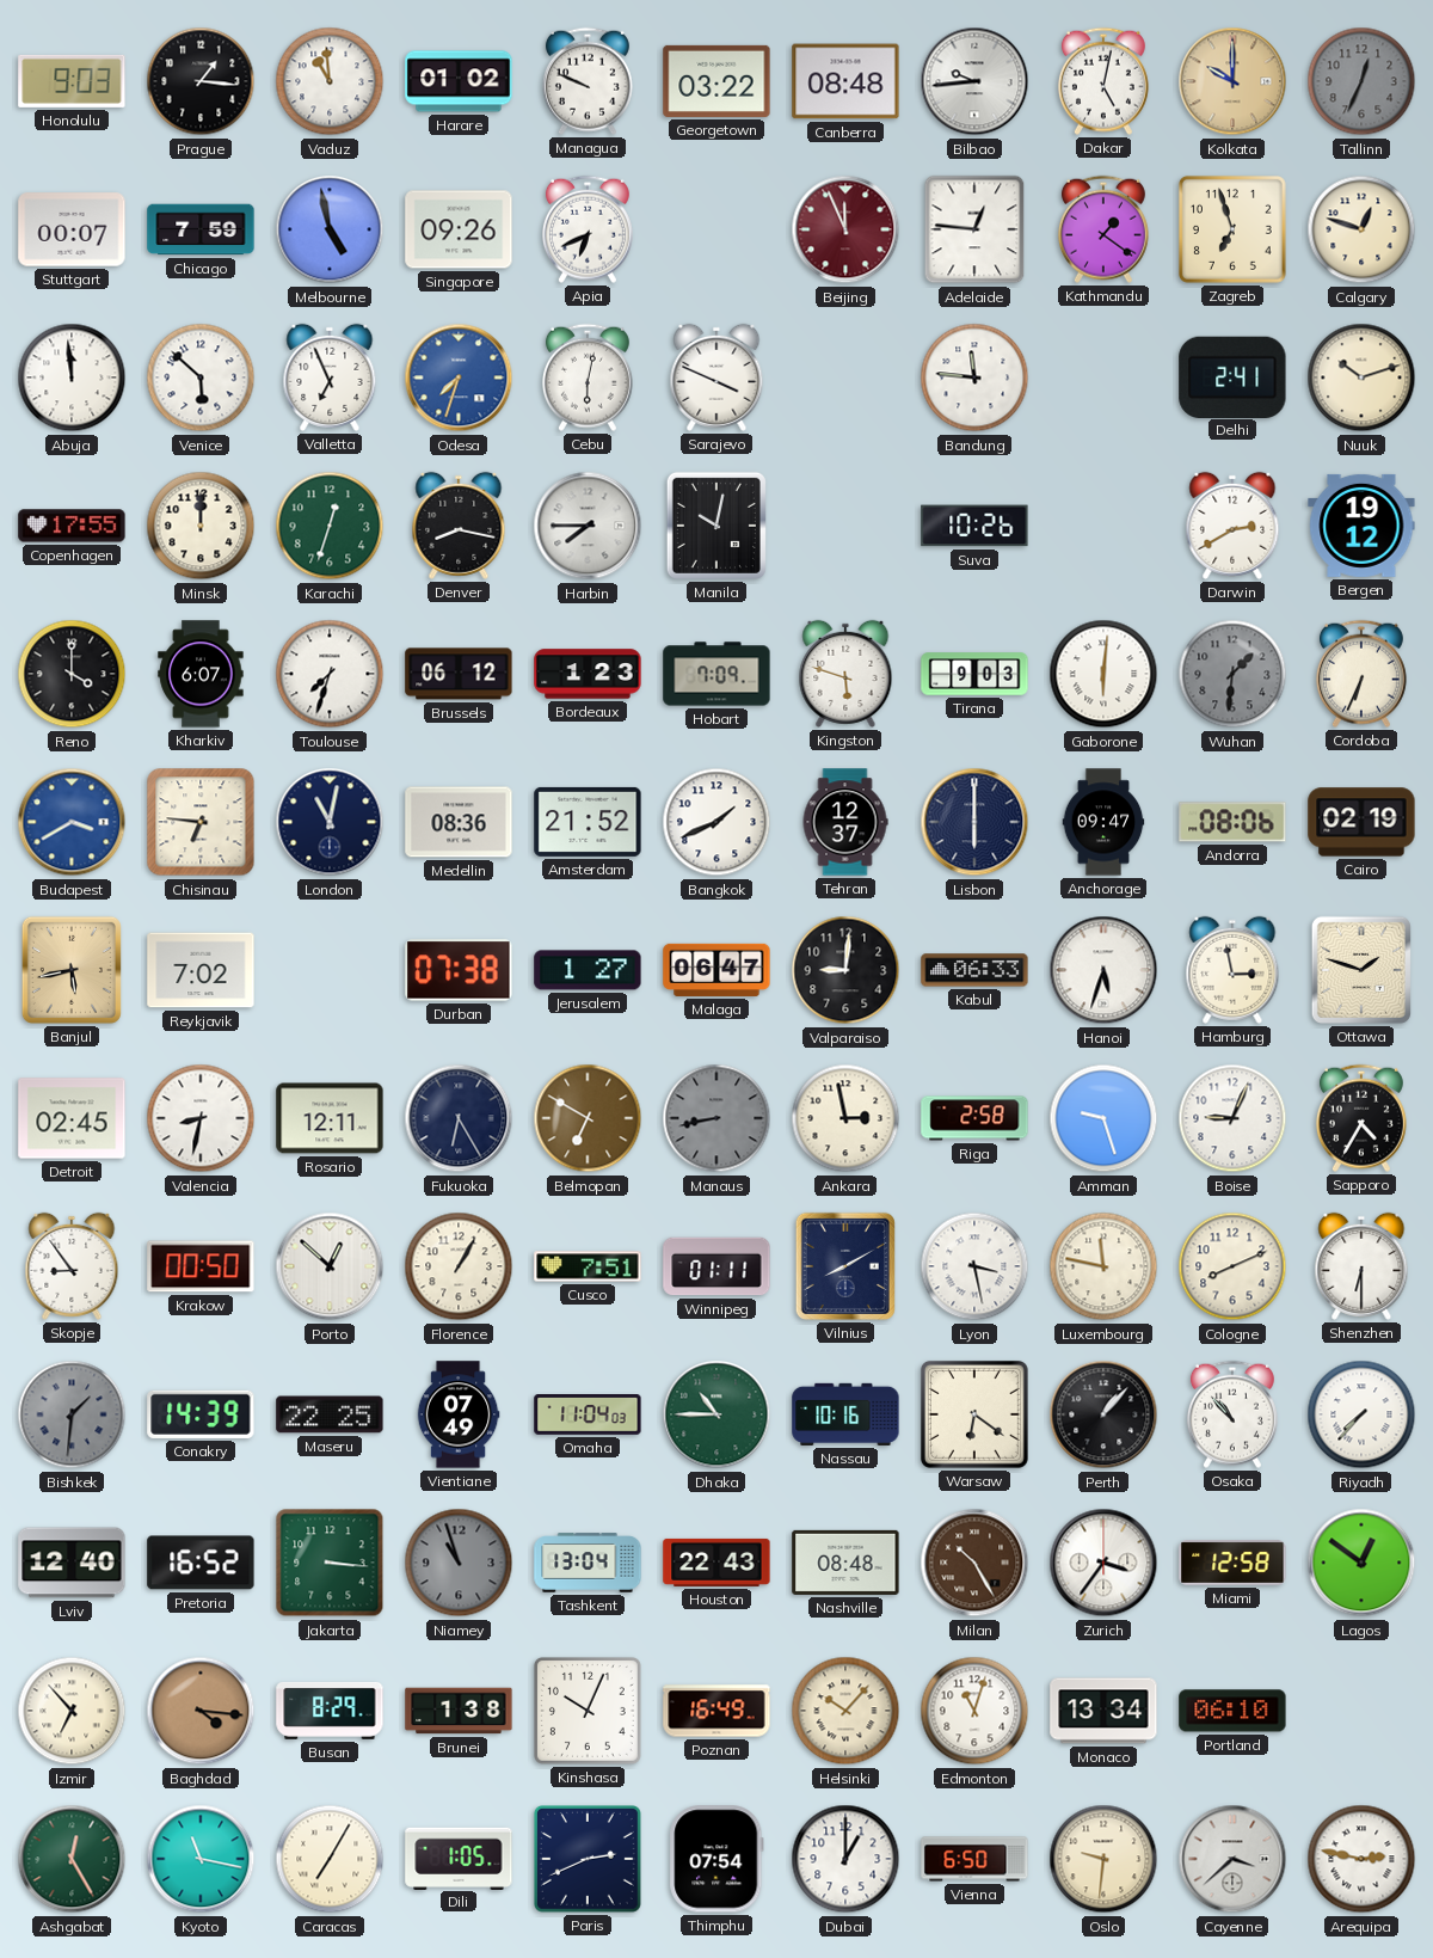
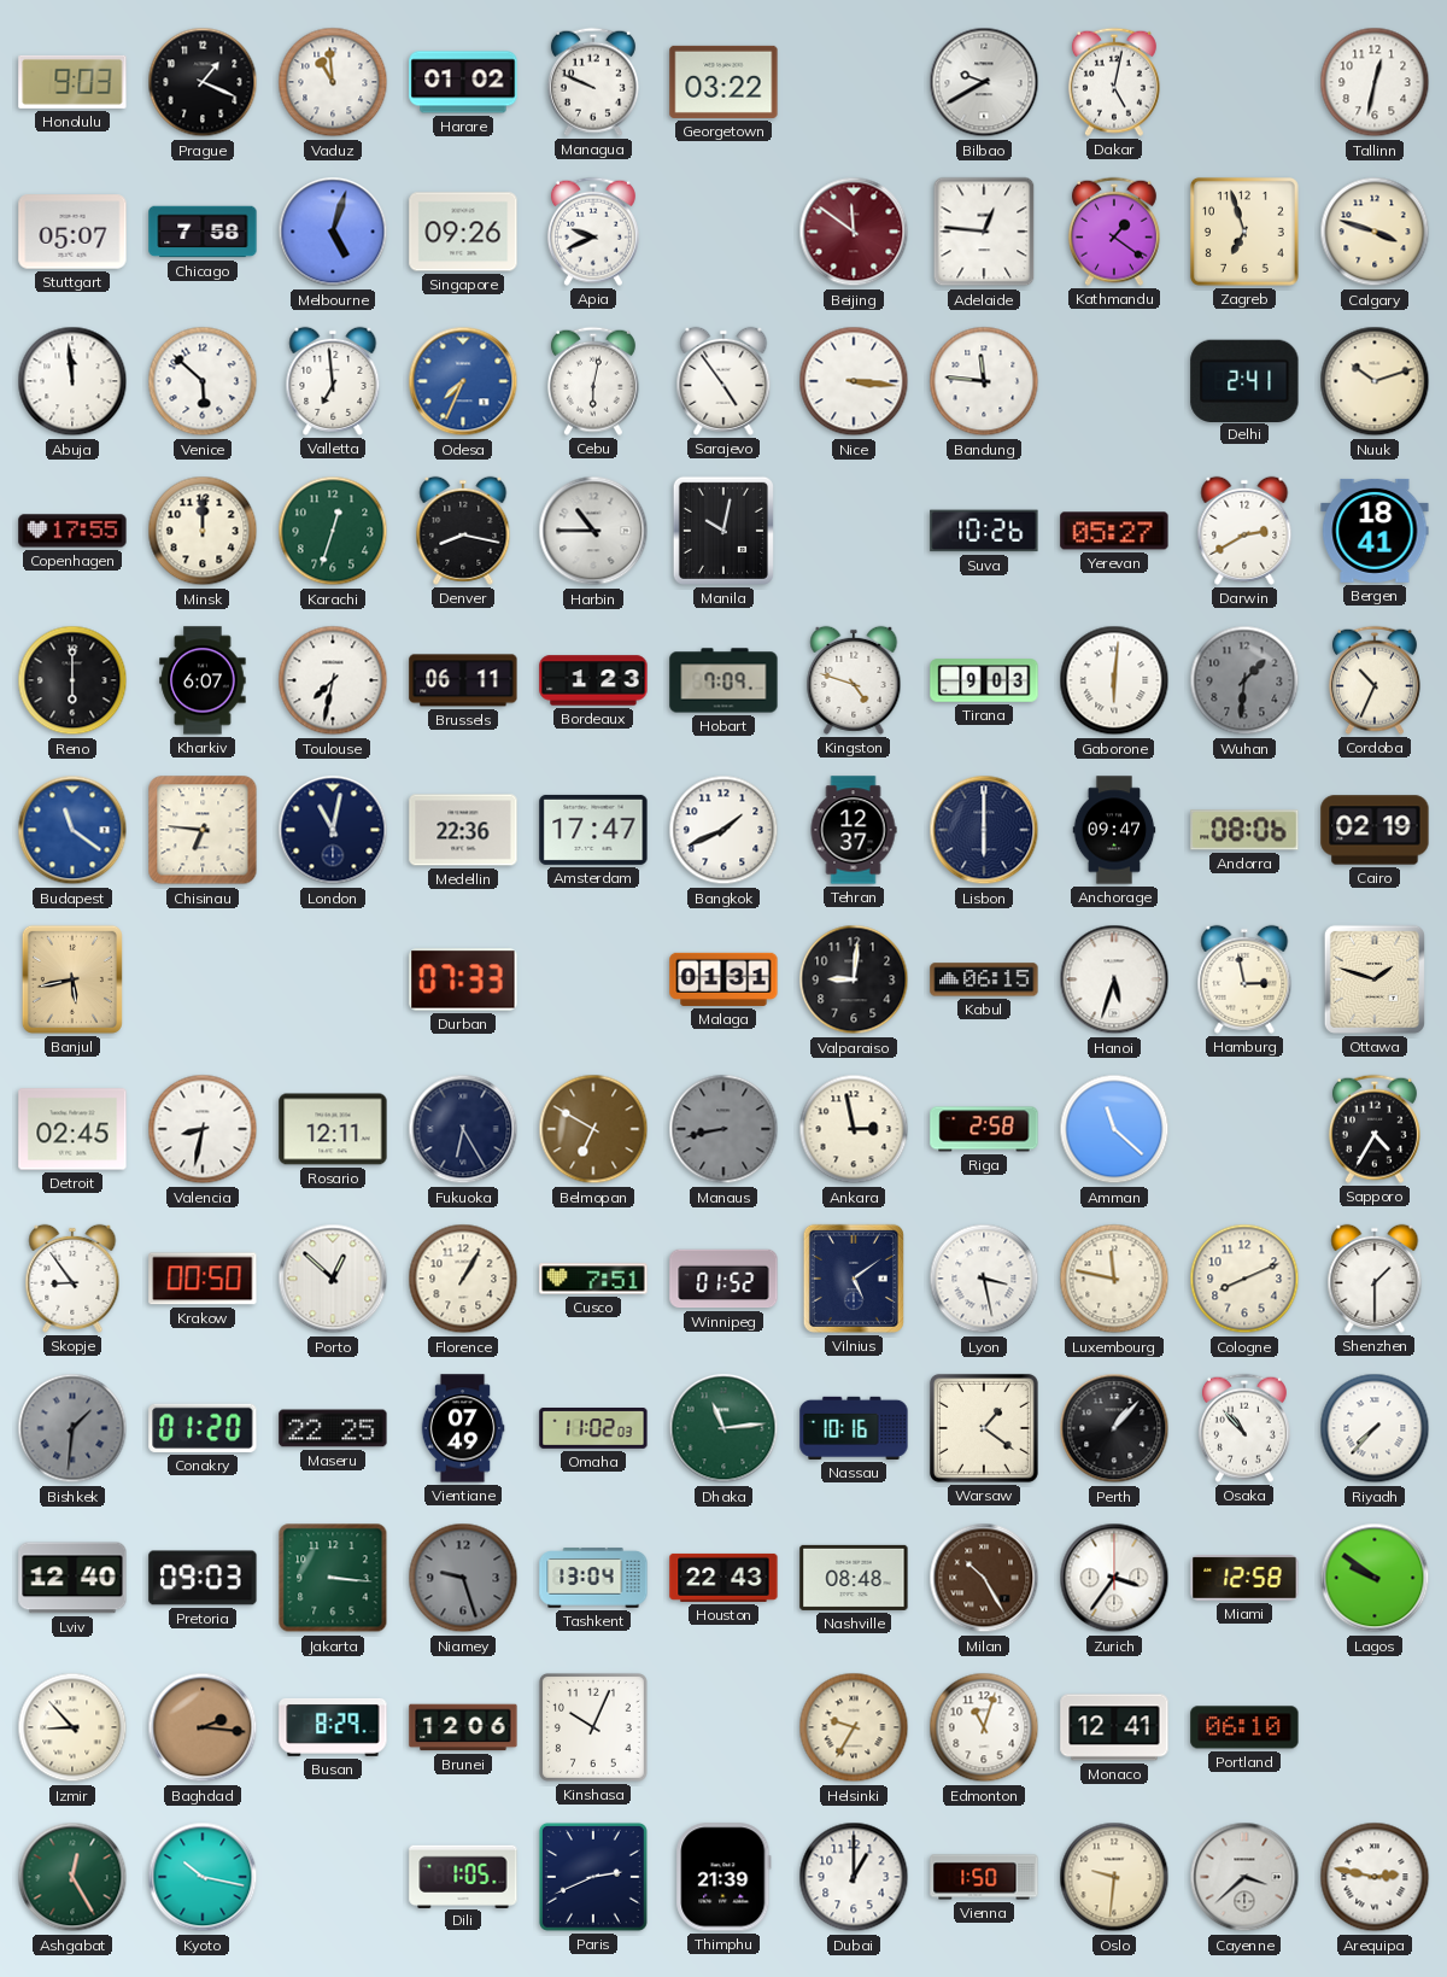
Prague: 1:16 -> 1:19
Canberra: 08:48 -> none
Bilbao: 9:44 -> 9:40
Kolkata: 10:00 -> none
Tallinn: 12:34 -> 12:32
Tallinn dial: grey -> white
Stuttgart: 00:07 -> 05:07
Chicago: 7:59 -> 7:58
Melbourne: 4:58 -> 5:03
Apia: 6:41 -> 9:41
Beijing: 11:56 -> 11:51
Calgary: 12:48 -> 3:48
Valletta: 6:56 -> 6:59
Odesa: 7:33 -> 7:34
Sarajevo: 3:49 -> 4:54
Nice: none -> 3:16
Harbin: 7:45 -> 10:45
Yerevan: none -> 05:27
Bergen: 19:12 -> 18:41
Reno: 4:00 -> 6:00
Toulouse: 7:33 -> 7:32
Brussels: 06:12 -> 06:11
Kingston: 5:48 -> 4:48
Cordoba: 6:34 -> 10:34
Budapest: 3:40 -> 11:21
Medellin: 08:36 -> 22:36
Amsterdam: 21:52 -> 17:47
Reykjavik: 7:02 -> none
Durban: 07:38 -> 07:33
Jerusalem: 1:27 -> none
Malaga: 06:47 -> 01:31
Kabul: 06:33 -> 06:15
Amman: 9:27 -> 11:22
Boise: 9:04 -> none
Winnipeg: 01:11 -> 01:52
Vilnius: 8:10 -> 5:09
Shenzhen: 6:30 -> 1:30
Conakry: 14:39 -> 01:20
Omaha: 11:04 -> 11:02
Dhaka: 10:45 -> 11:14
Warsaw: 6:21 -> 1:21
Pretoria: 16:52 -> 09:03
Niamey: 10:57 -> 9:27
Lagos: 12:51 -> 9:51
Izmir: 6:53 -> 8:53
Baghdad: 4:16 -> 2:16
Brunei: 1:38 -> 12:06
Poznan: 16:49 -> none
Helsinki: 10:07 -> 9:35
Monaco: 13:34 -> 12:41
Kyoto: 11:17 -> 10:17
Caracas: 7:05 -> none
Thimphu: 07:54 -> 21:39
Vienna: 6:50 -> 1:50
